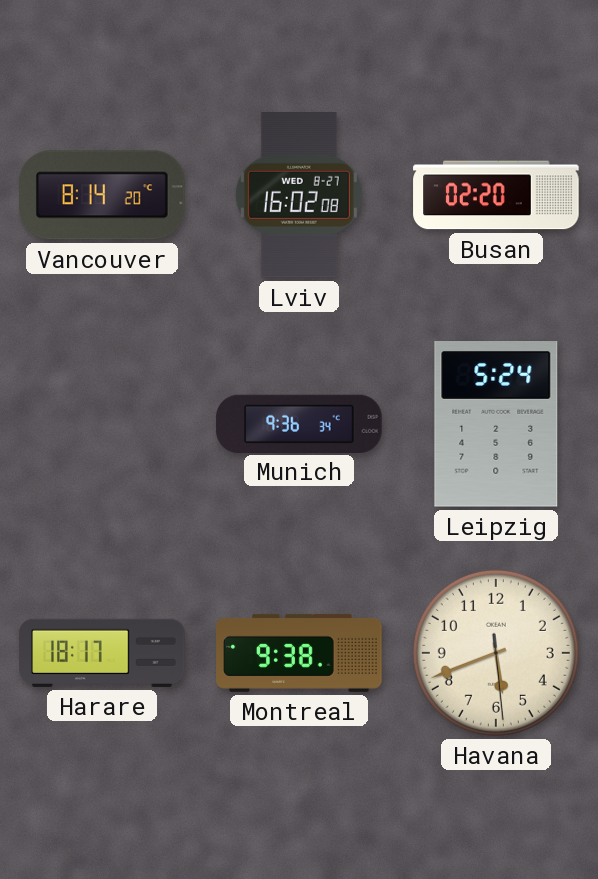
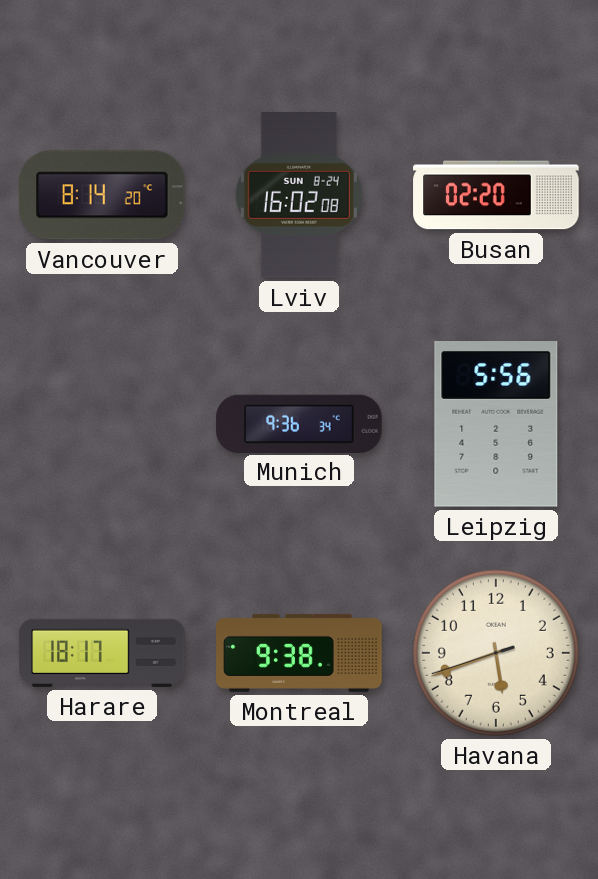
Lviv date: WED 8-27 -> SUN 8-24
Leipzig: 5:24 -> 5:56
Havana: 5:41:29 -> 5:41:42
